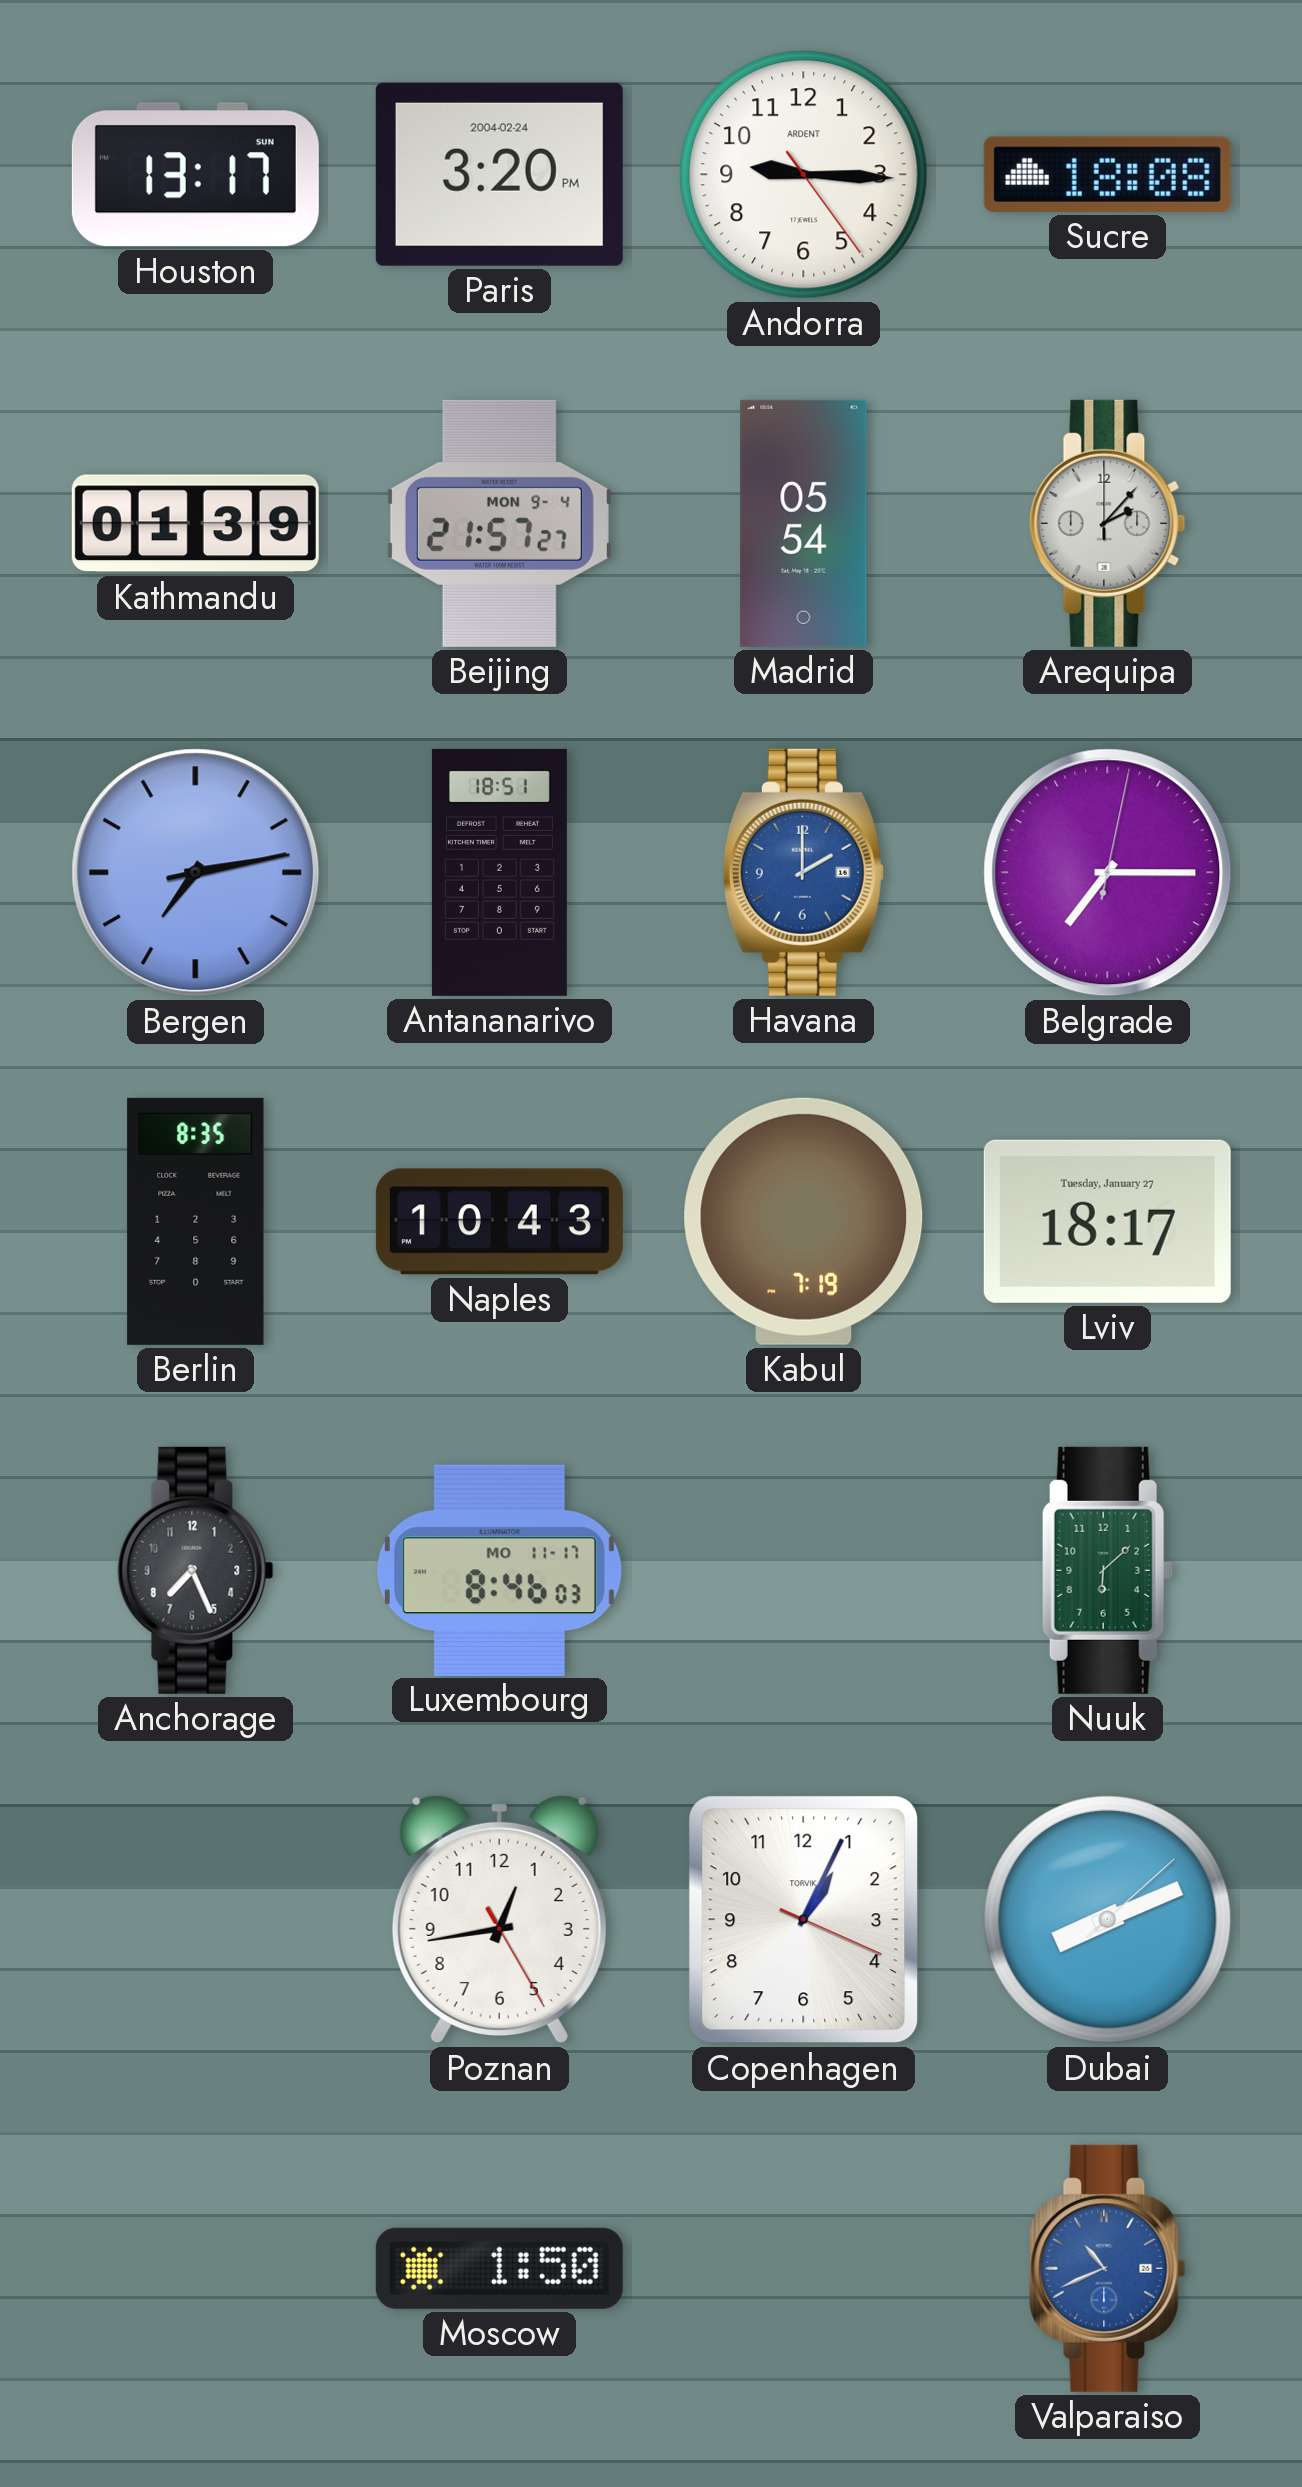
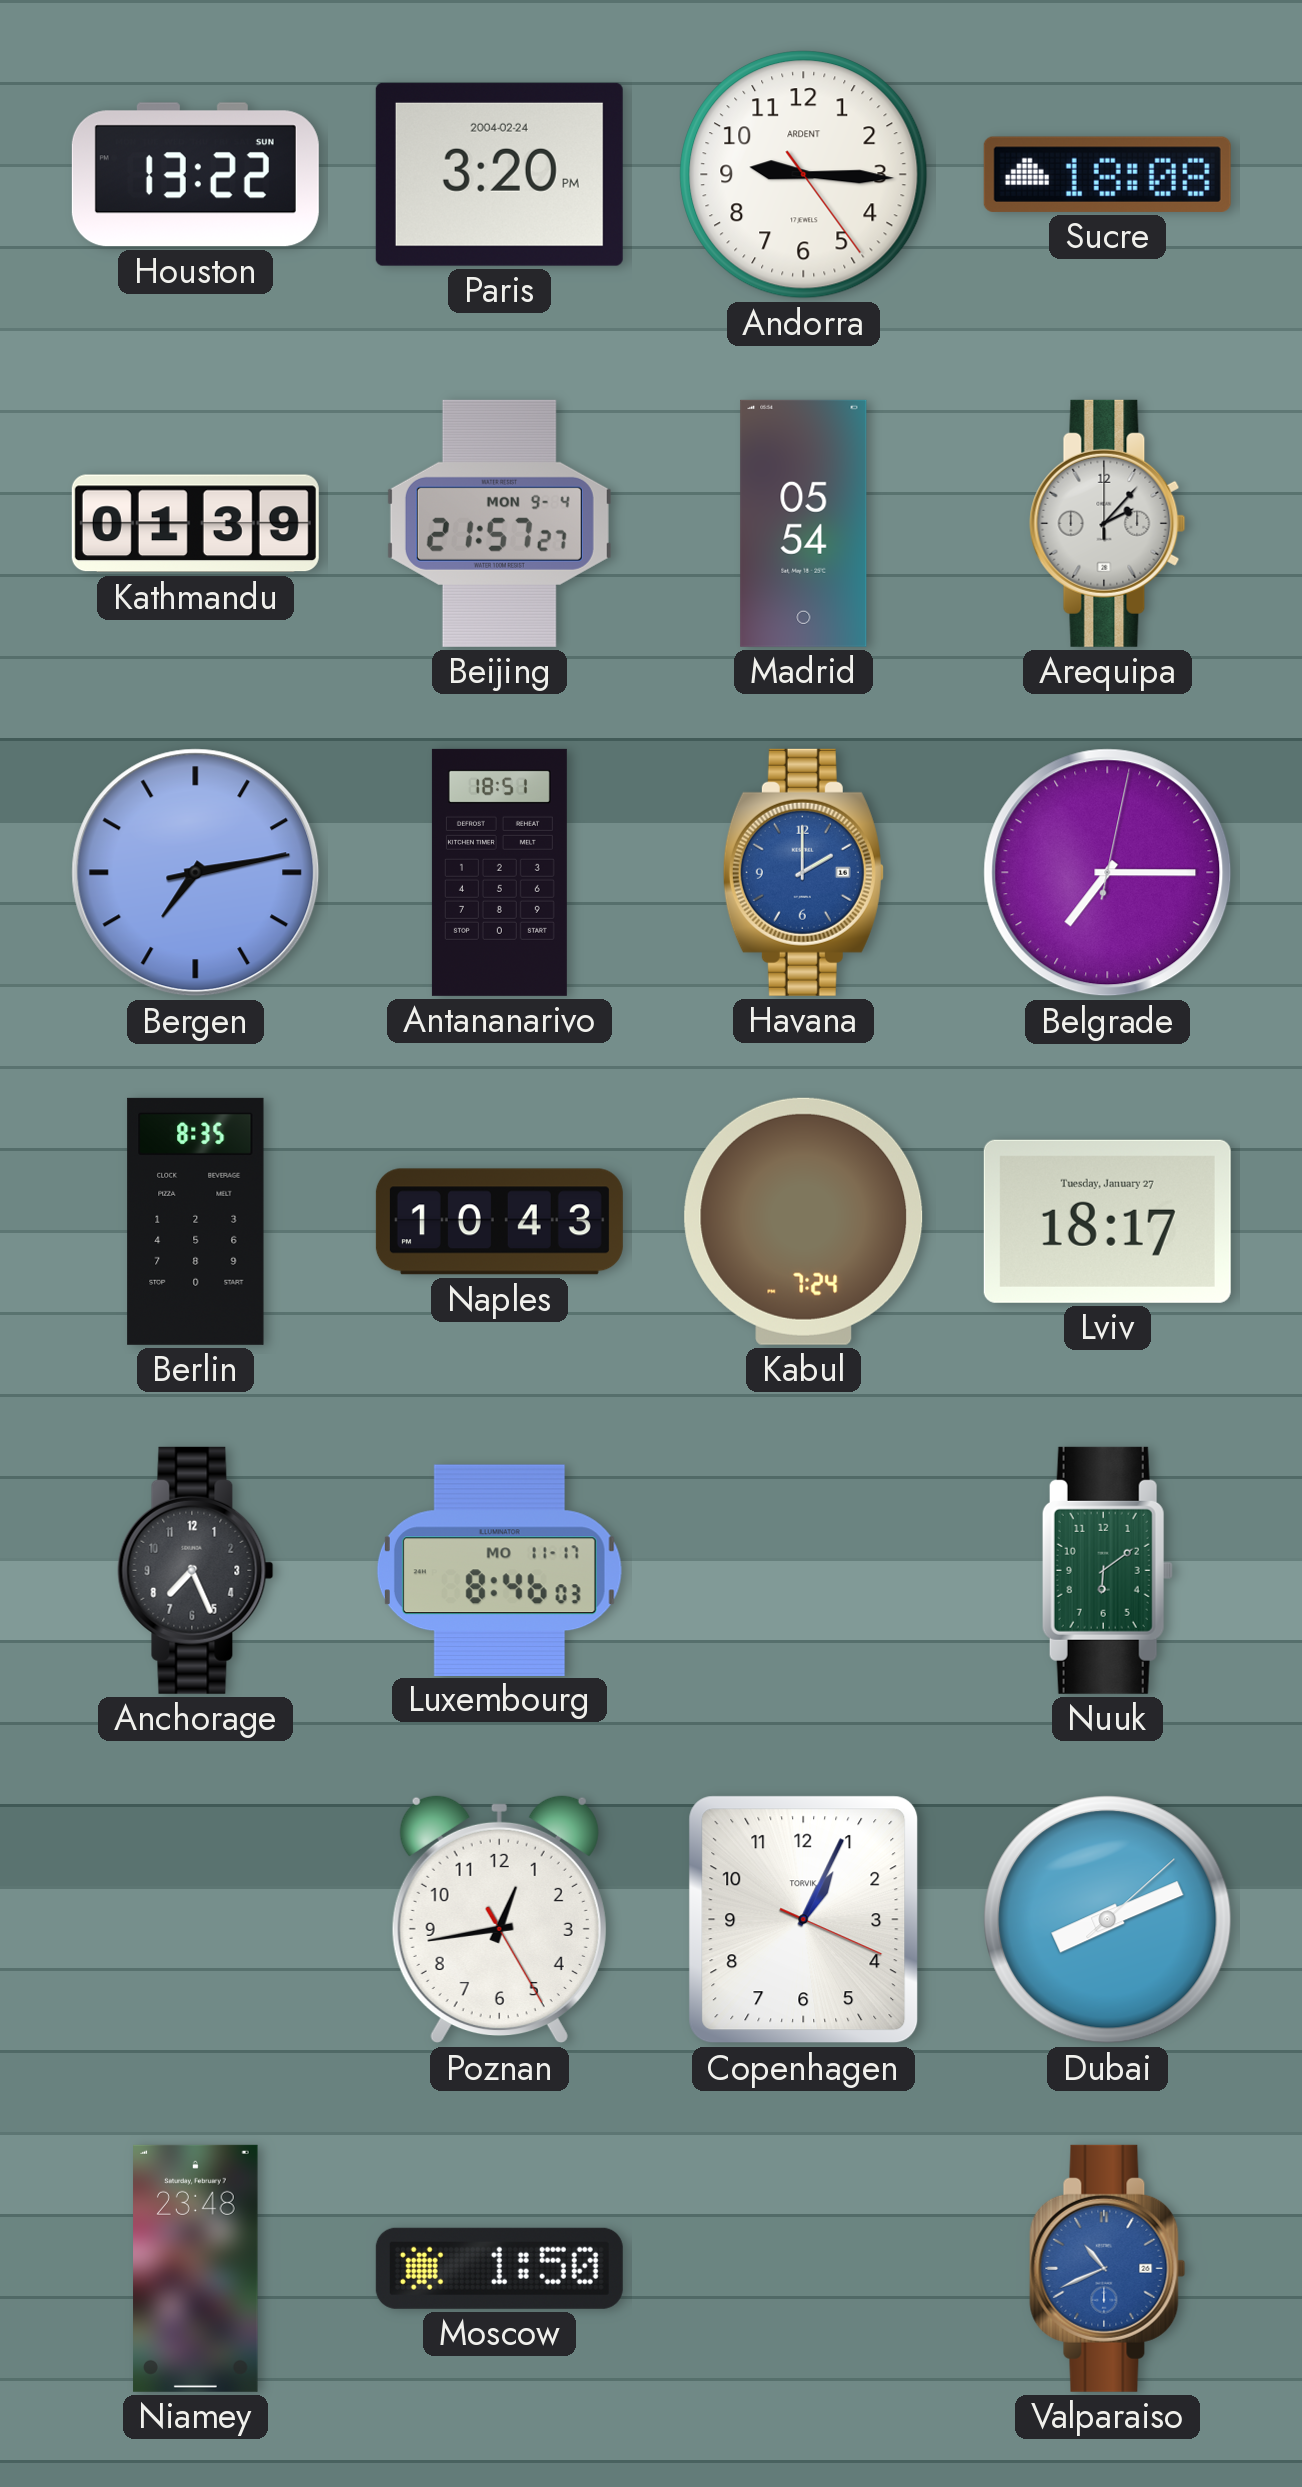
Houston: 13:17 -> 13:22
Kabul: 7:19 -> 7:24
Nuuk: 6:08 -> 6:09
Niamey: none -> 23:48
